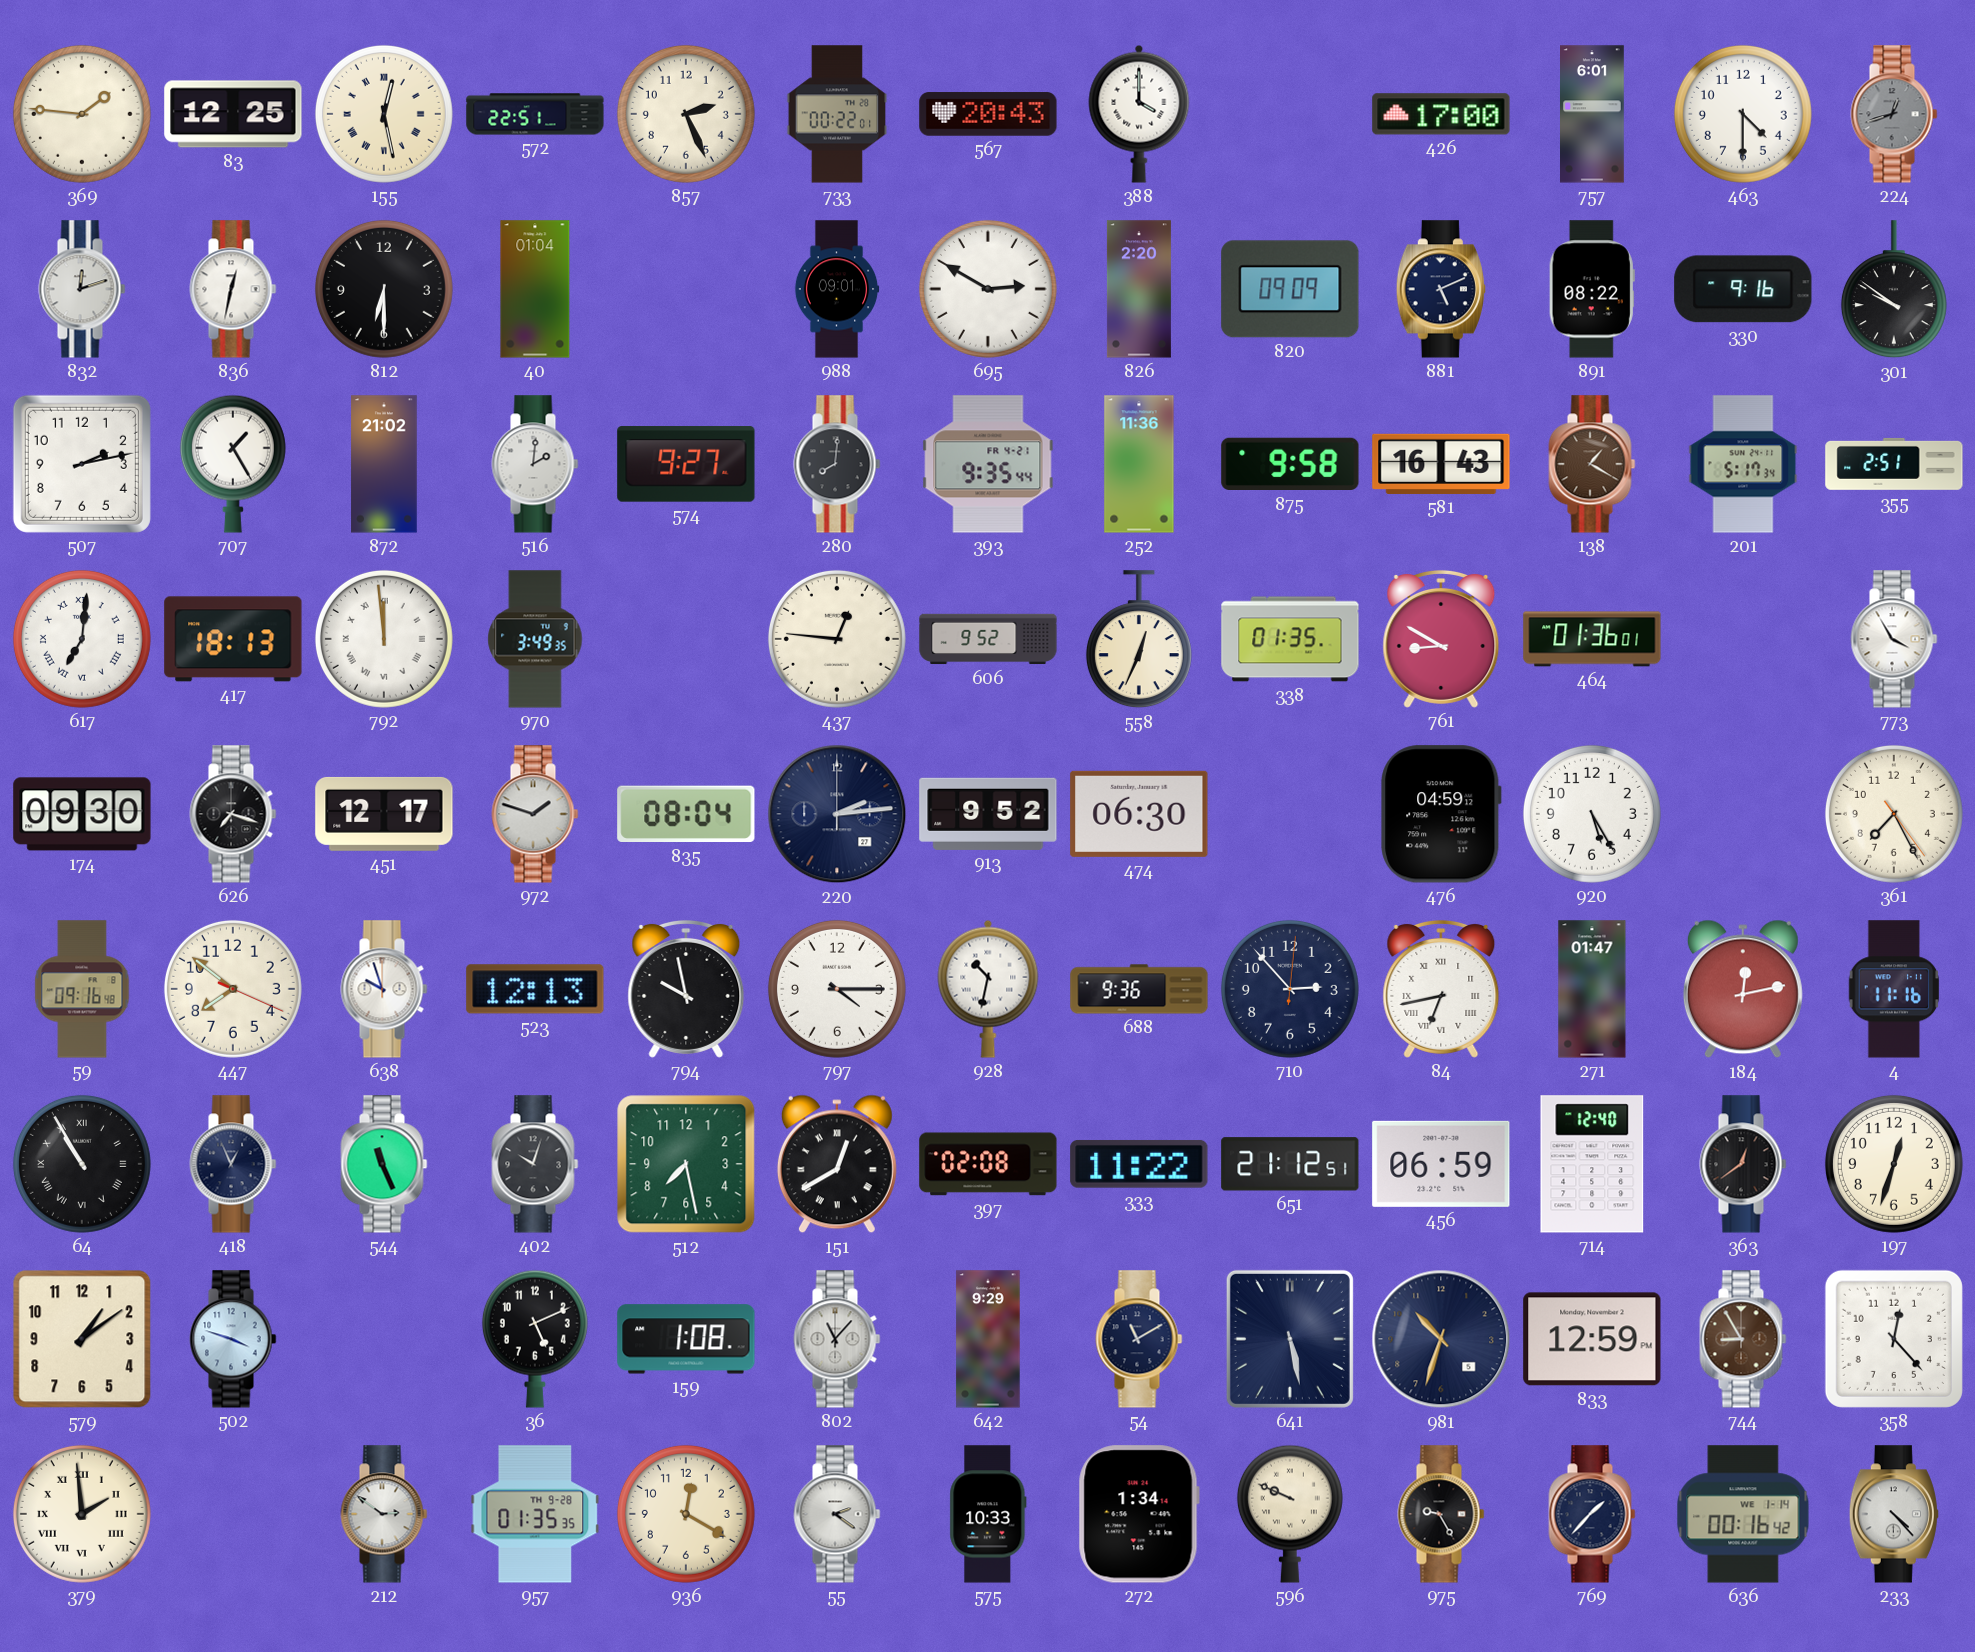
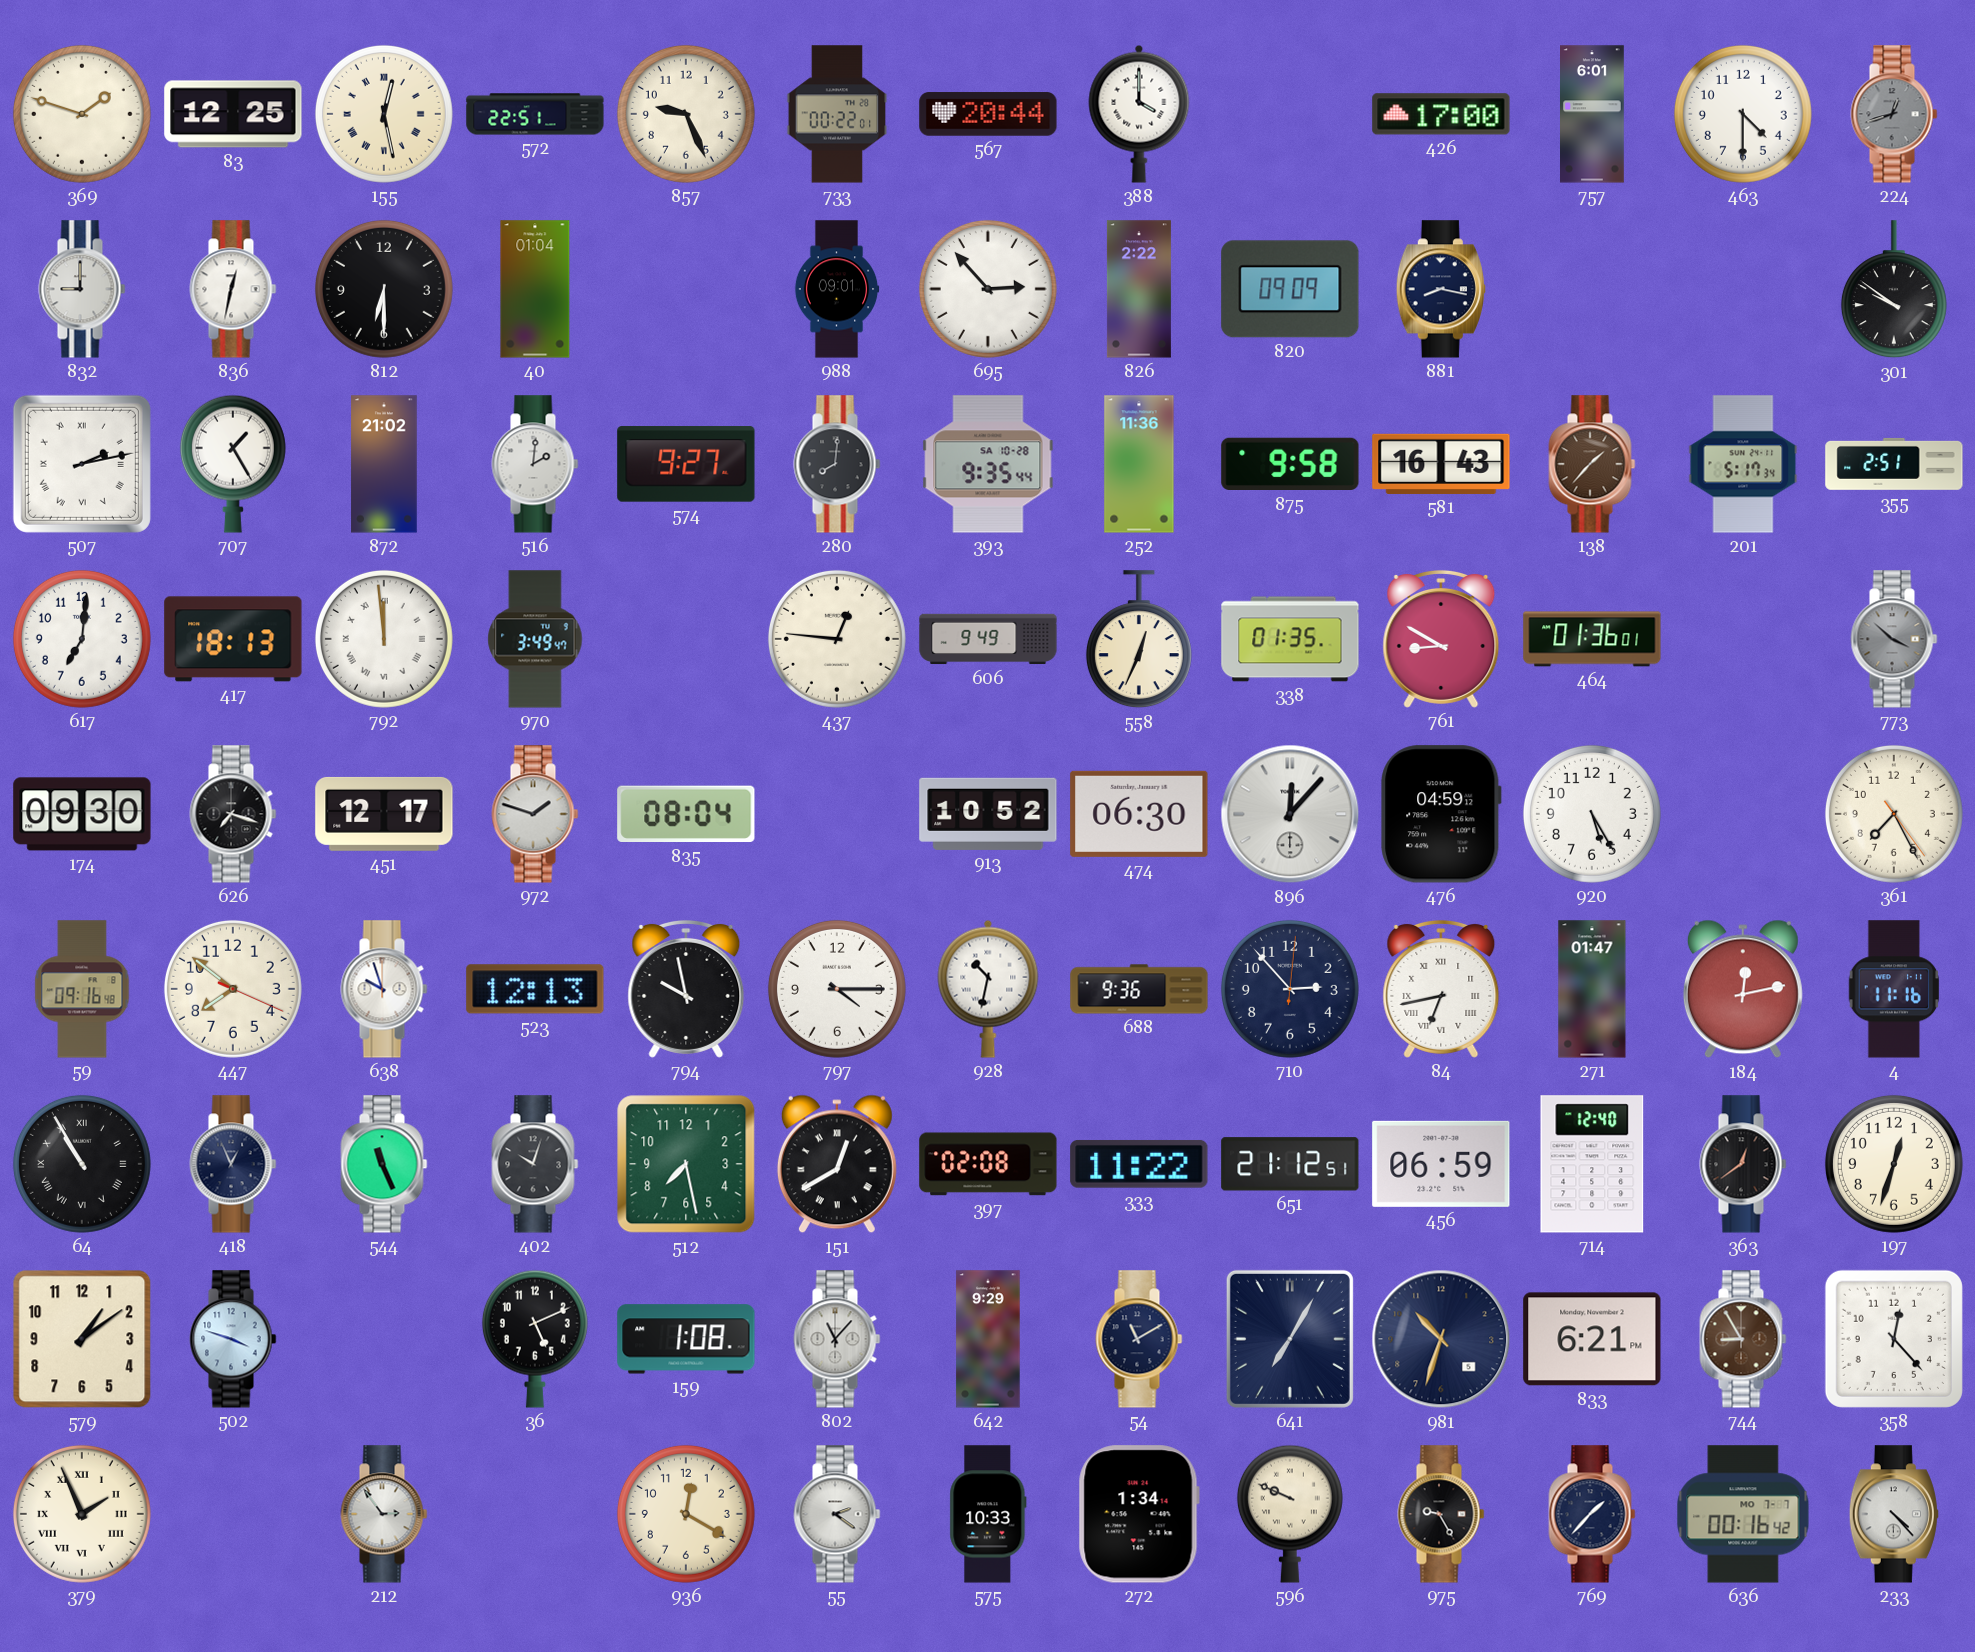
369: 1:46 -> 1:48
857: 2:26 -> 9:26
567: 20:43 -> 20:44
832: 12:12 -> 9:00
695: 2:50 -> 2:53
826: 2:20 -> 2:22
881: 5:11 -> 8:17
891: 08:22 -> none
330: 9:16 -> none
507 numerals: Arabic -> Roman
393 date: FR 4-21 -> SA 10-28
138: 1:20 -> 1:37
617 numerals: Roman -> Arabic
970: 3:49:35 -> 3:49:47
606: 9:52 -> 9:49
773: 3:55 -> 3:52
773 dial: white -> grey
220: 2:14 -> none
913: 9:52 -> 10:52
896: none -> 12:07
641: 5:28 -> 7:05
833: 12:59 -> 6:21
379: 1:59 -> 1:56
212: 2:51 -> 2:54
957: 01:35 -> none
636 date: WE 1-14 -> MO 7-7
